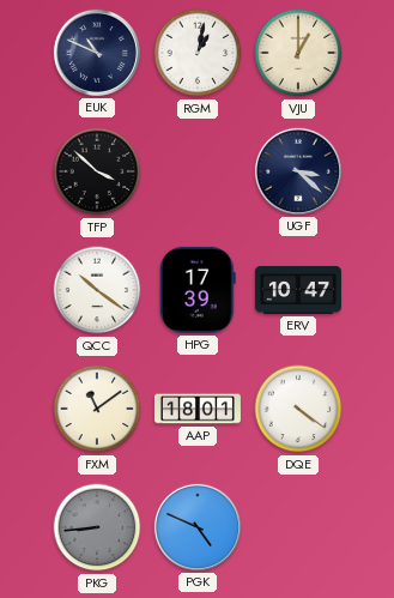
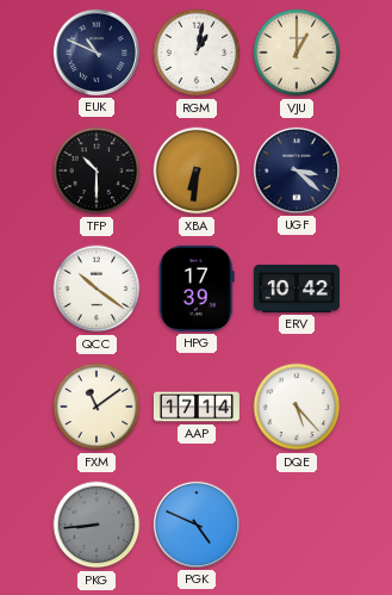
TFP: 3:52 -> 10:30
XBA: none -> 6:31
ERV: 10:47 -> 10:42
AAP: 18:01 -> 17:14
DQE: 4:21 -> 5:23
